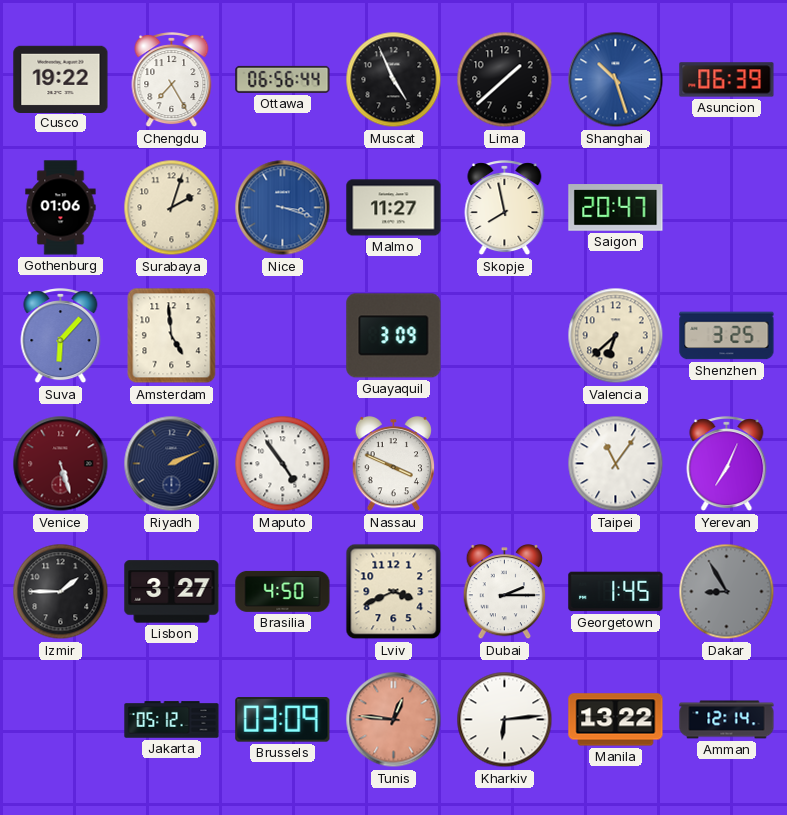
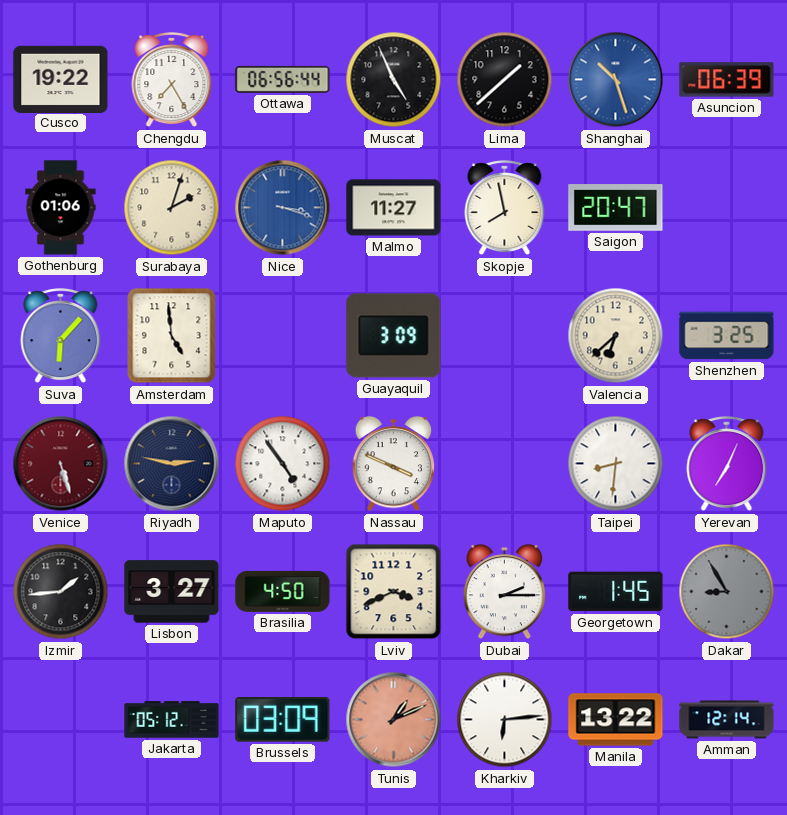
Riyadh: 2:11 -> 2:47
Taipei: 11:06 -> 8:31
Izmir: 1:45 -> 1:44
Tunis: 12:46 -> 1:11
